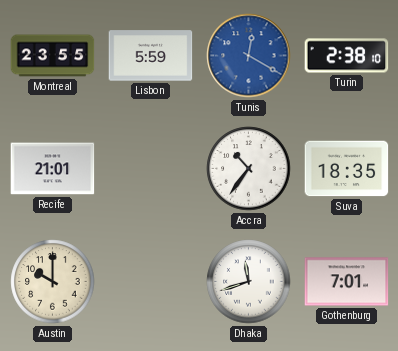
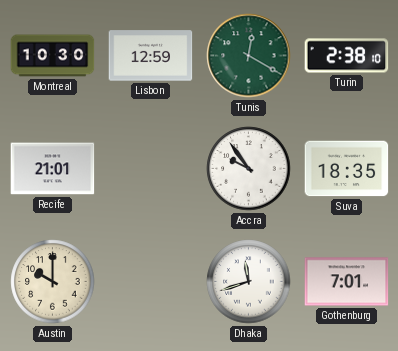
Montreal: 23:55 -> 10:30
Lisbon: 5:59 -> 12:59
Tunis dial: blue -> green
Accra: 10:36 -> 9:54
